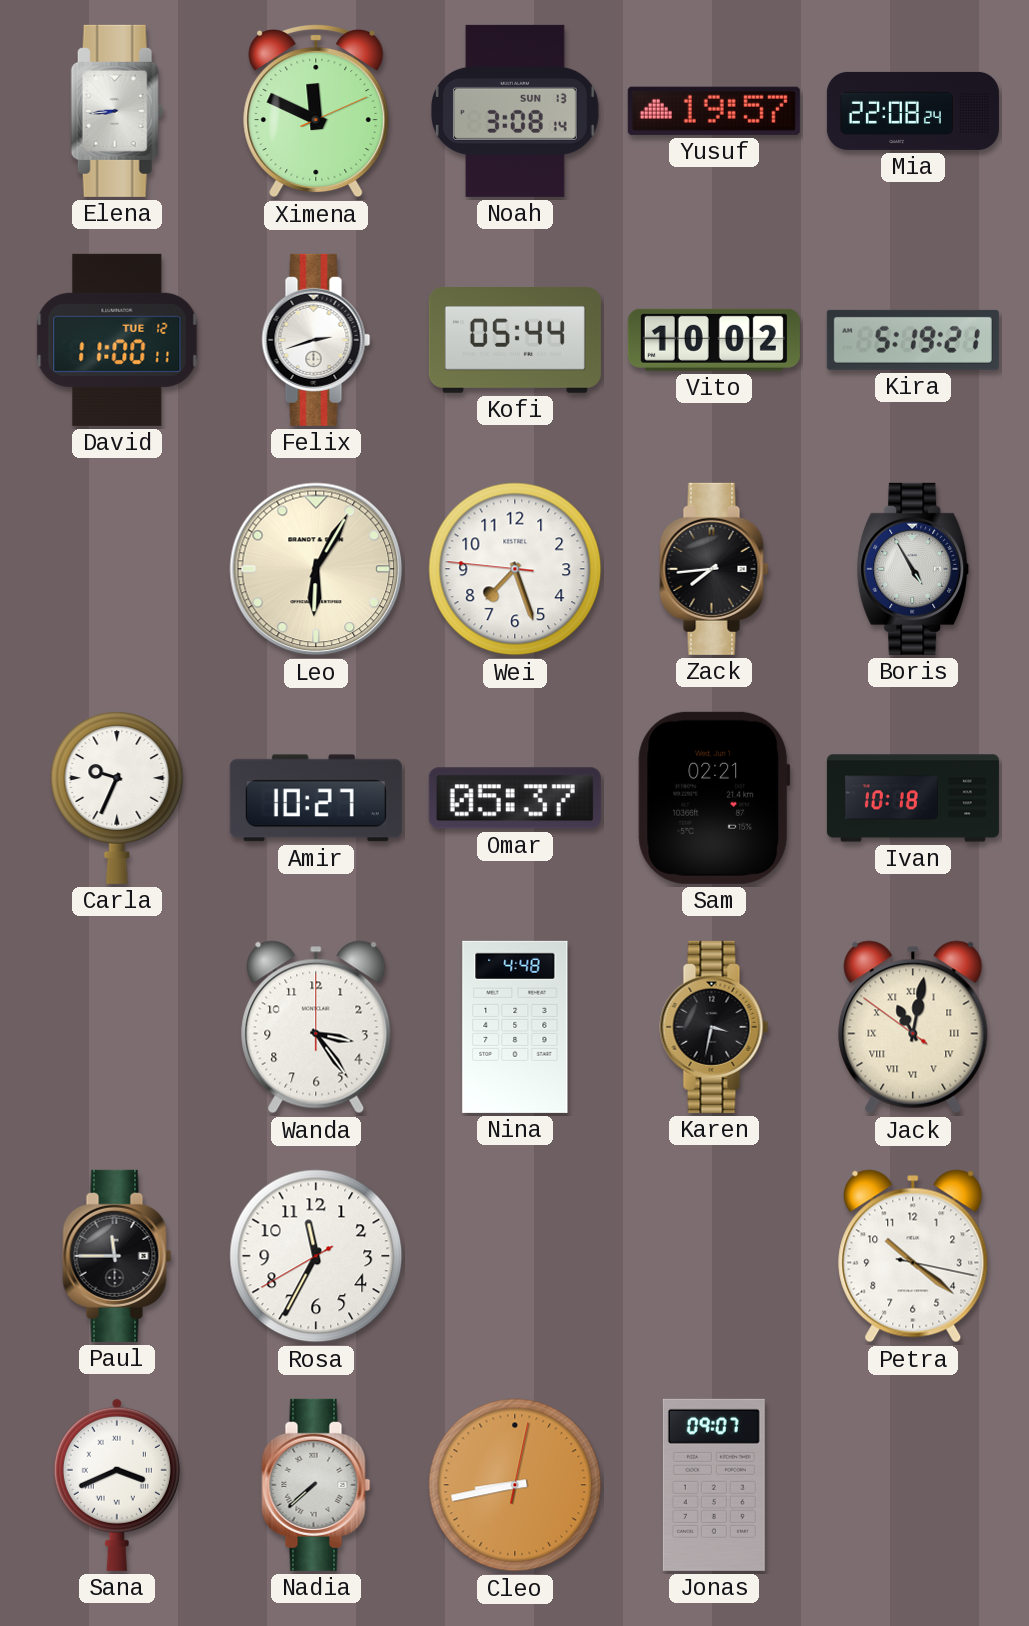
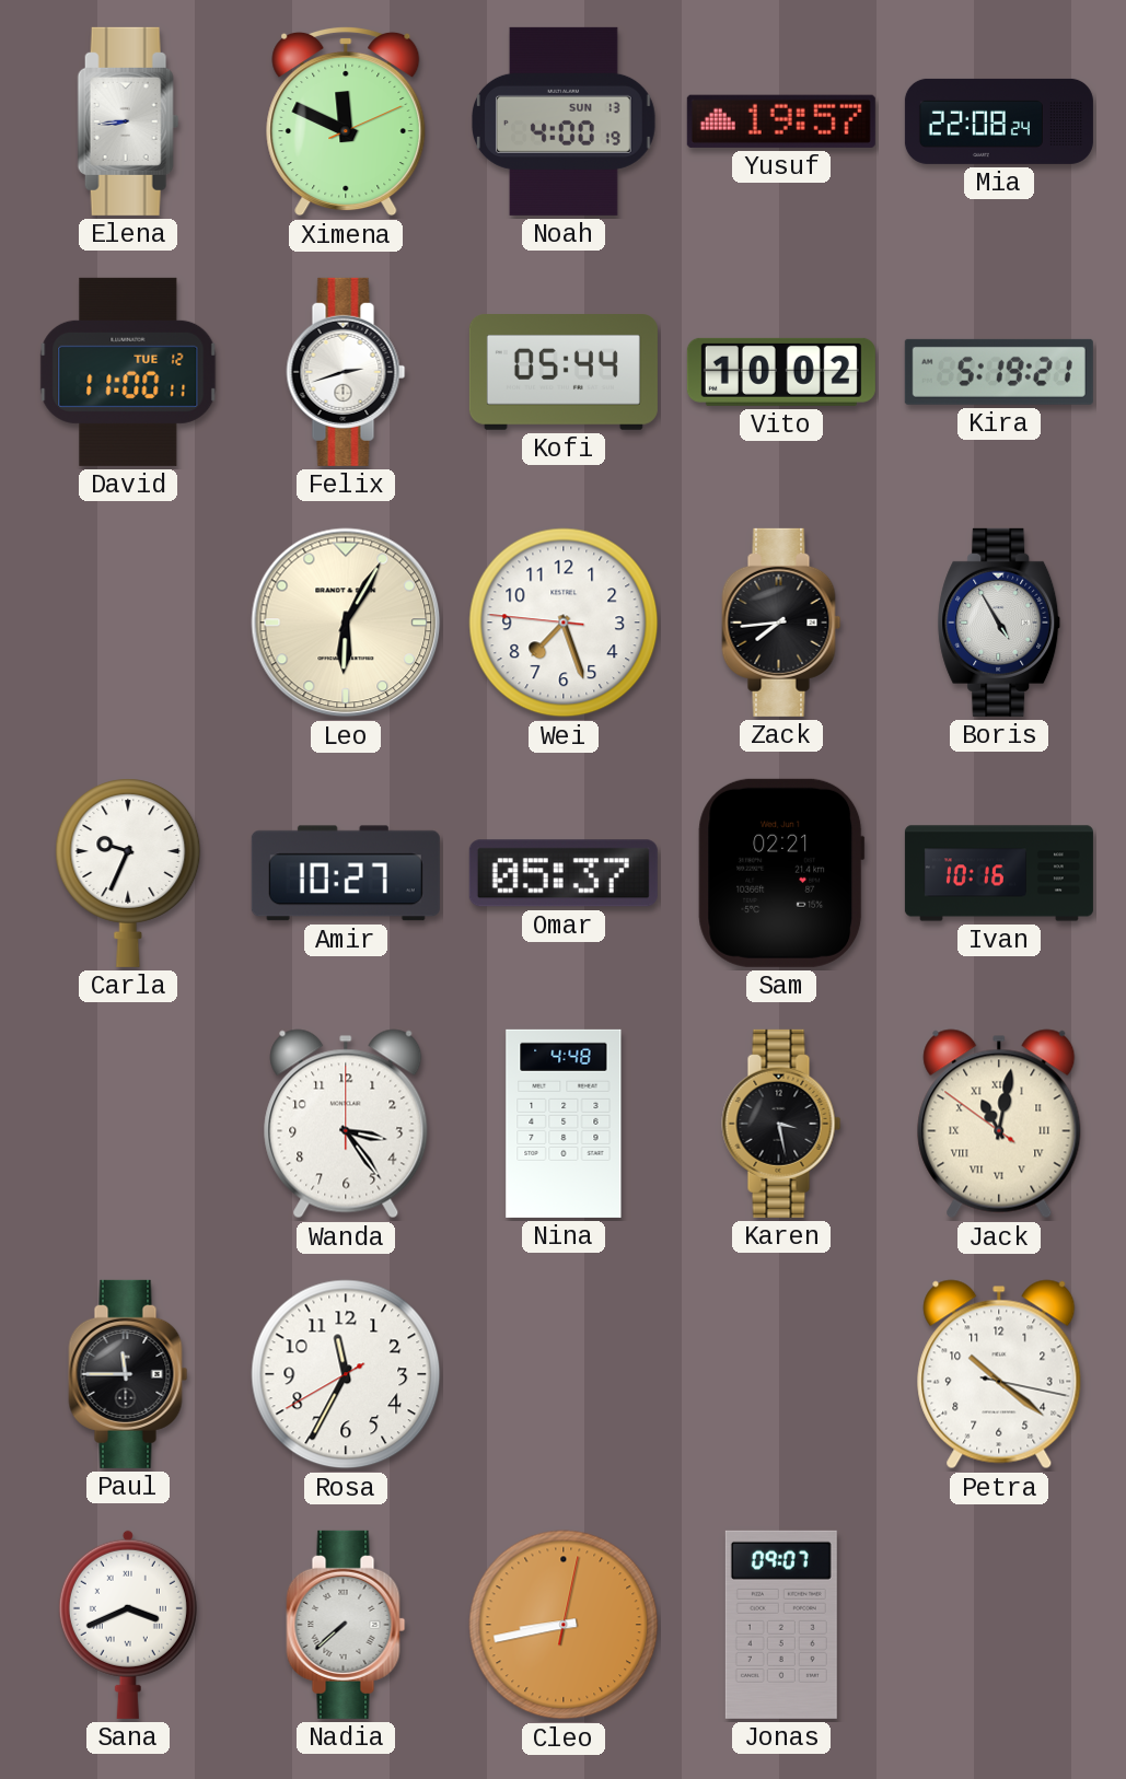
Noah: 3:08 -> 4:00
Ivan: 10:18 -> 10:16
Karen: 3:32 -> 3:28
